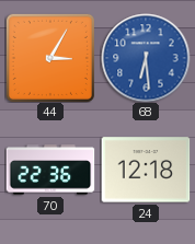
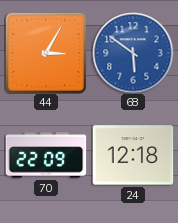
68: 6:29 -> 5:51
70: 22:36 -> 22:09
